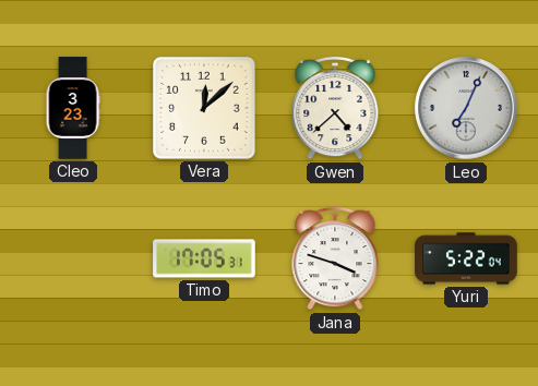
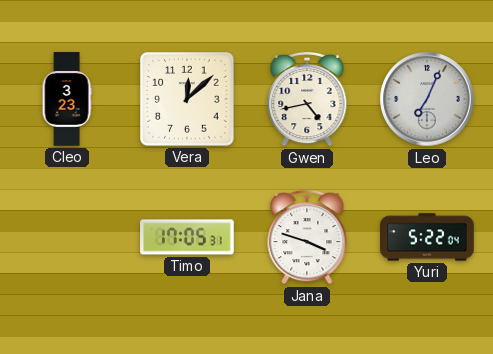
Gwen: 4:38 -> 4:43
